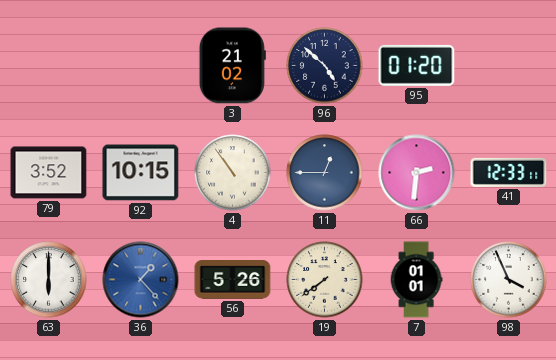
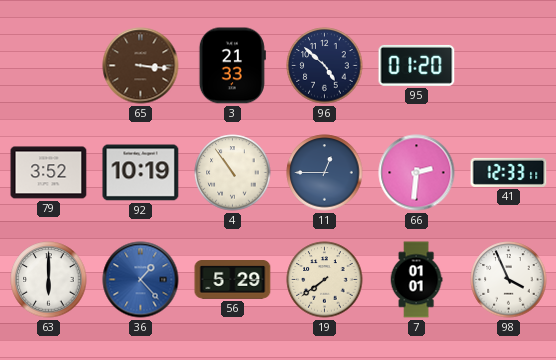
65: none -> 3:16
3: 21:02 -> 21:33
92: 10:15 -> 10:19
56: 5:26 -> 5:29
